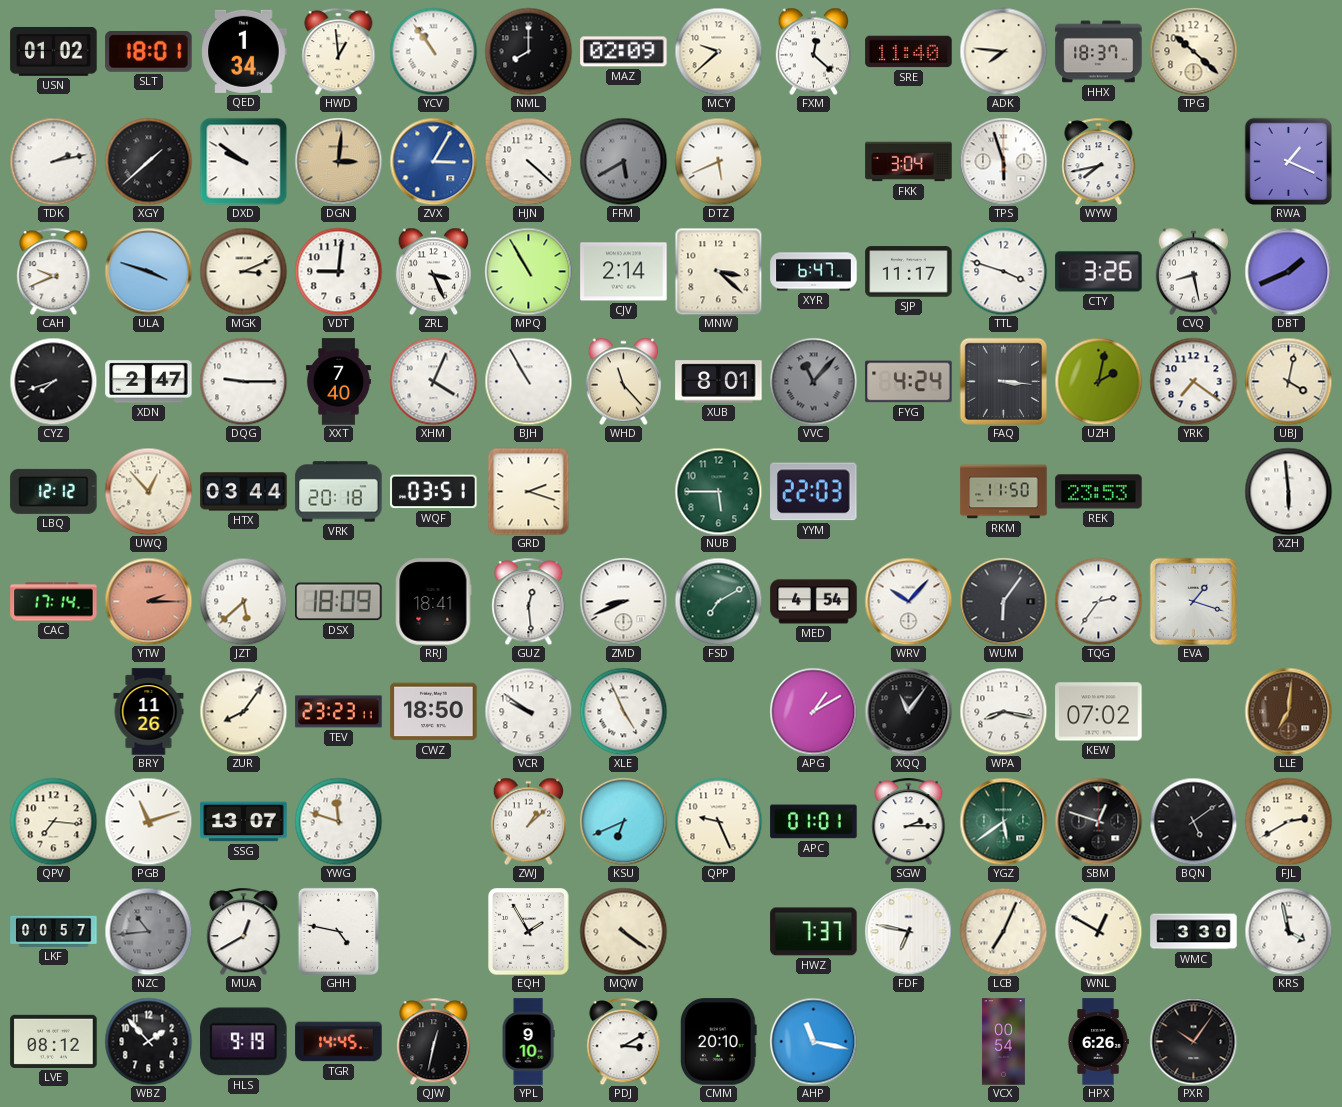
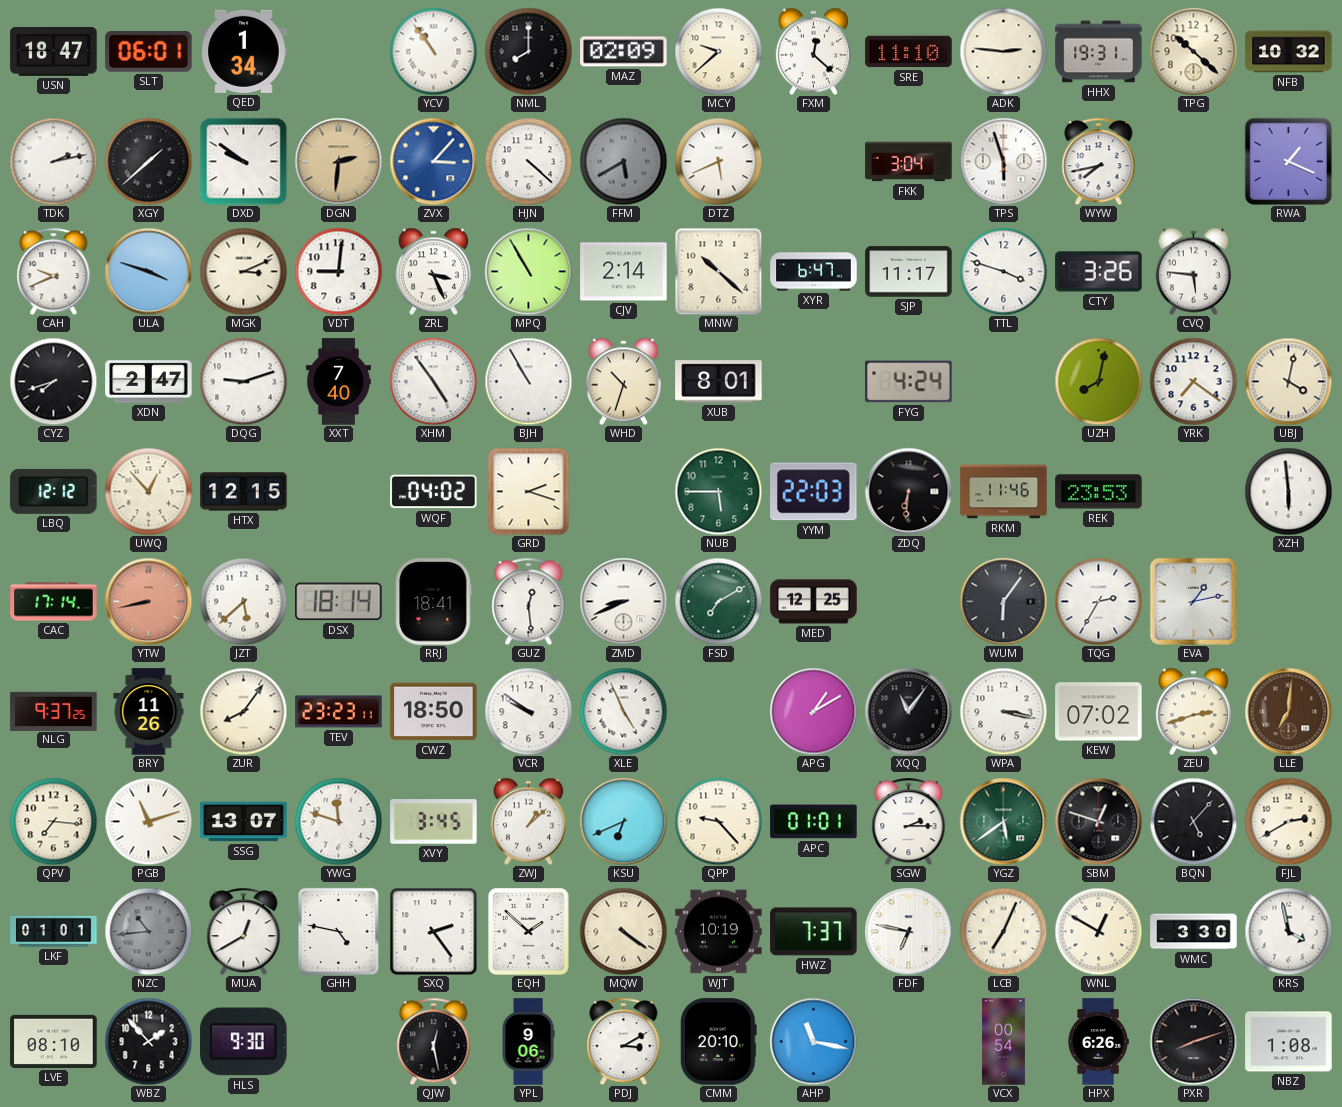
USN: 01:02 -> 18:47
SLT: 18:01 -> 06:01
HWD: 12:59 -> none
SRE: 11:40 -> 11:10
ADK: 7:46 -> 2:46
HHX: 18:37 -> 19:31
NFB: none -> 10:32
DGN: 3:01 -> 2:31
ZVX: 3:05 -> 3:07
MNW: 3:22 -> 10:22
CVQ: 8:28 -> 5:46
DBT: 1:41 -> none
DQG: 9:15 -> 9:12
XHM: 4:04 -> 4:54
WHD: 11:23 -> 10:33
VVC: 11:07 -> none
FAQ: 3:16 -> none
UZH: 2:02 -> 8:02
HTX: 03:44 -> 12:15
VRK: 20:18 -> none
WQF: 03:51 -> 04:02
ZDQ: none -> 6:31
RKM: 11:50 -> 11:46
YTW: 2:15 -> 8:43
DSX: 18:09 -> 18:14
MED: 4:54 -> 12:25
WRV: 10:07 -> none
TQG: 2:36 -> 2:35
EVA: 1:18 -> 1:13
NLG: none -> 9:37
WPA: 8:17 -> 3:17
ZEU: none -> 2:42
XVY: none -> 3:45
QPP: 9:26 -> 9:23
BQN: 5:09 -> 5:07
LKF: 00:57 -> 01:01
SXQ: none -> 2:24
EQH: 1:55 -> 1:52
WJT: none -> 10:19
LVE: 08:12 -> 08:10
HLS: 9:19 -> 9:30
TGR: 14:45 -> none
QJW: 12:32 -> 12:28
YPL: 9:10 -> 9:06
PXR: 10:06 -> 8:12
NBZ: none -> 1:08
